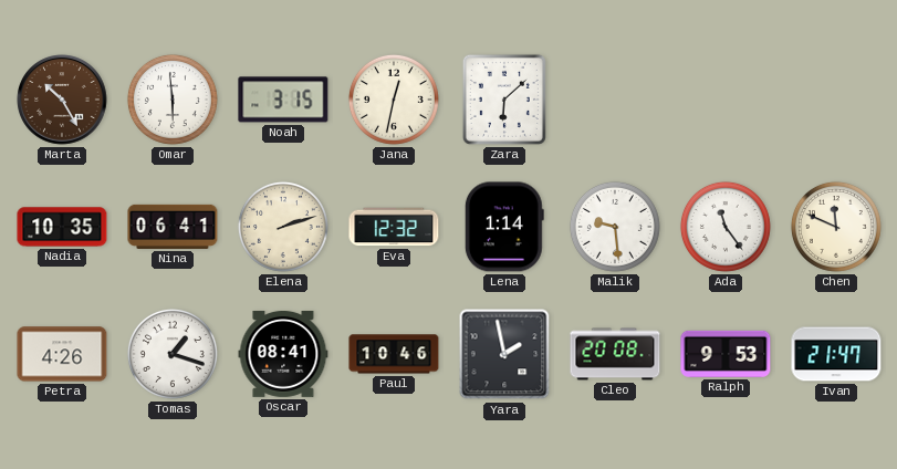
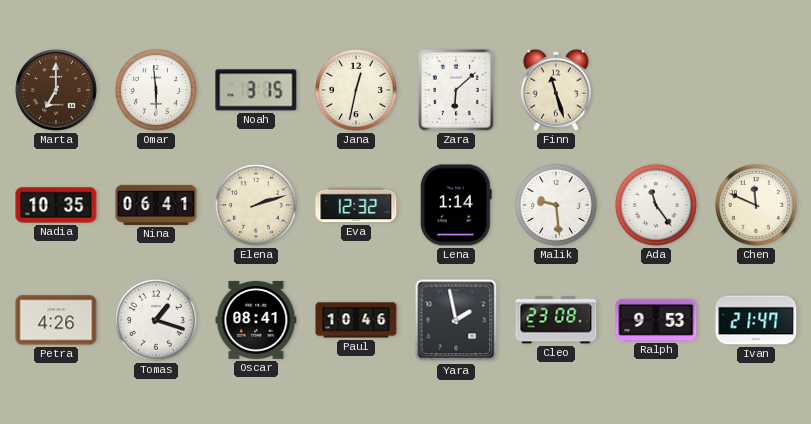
Marta: 10:25 -> 7:00
Finn: none -> 11:27
Cleo: 20:08 -> 23:08
